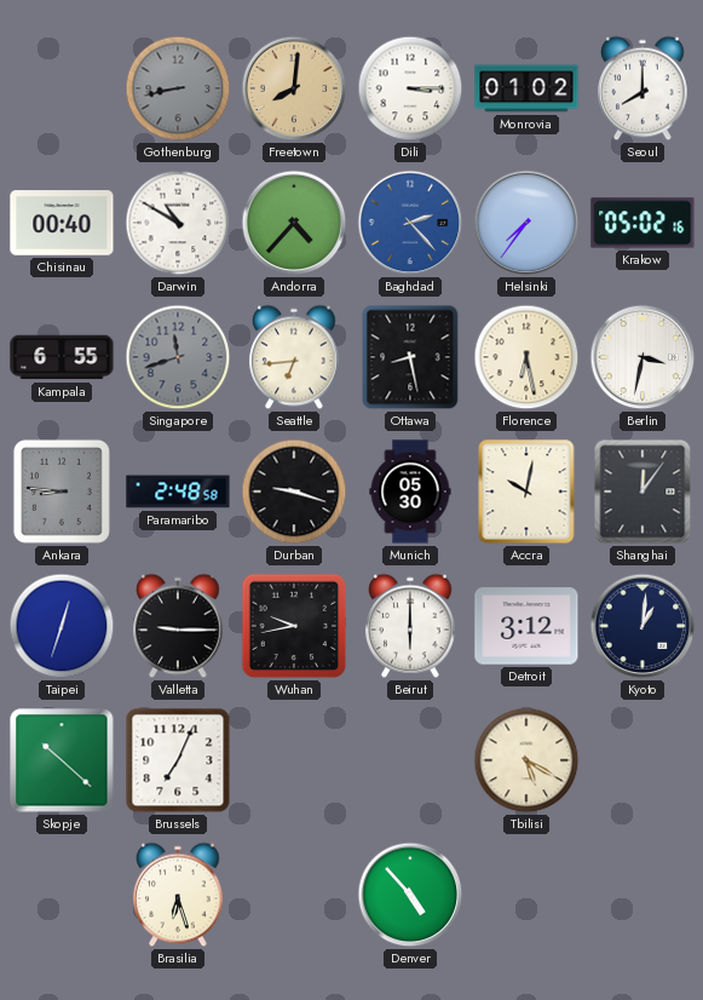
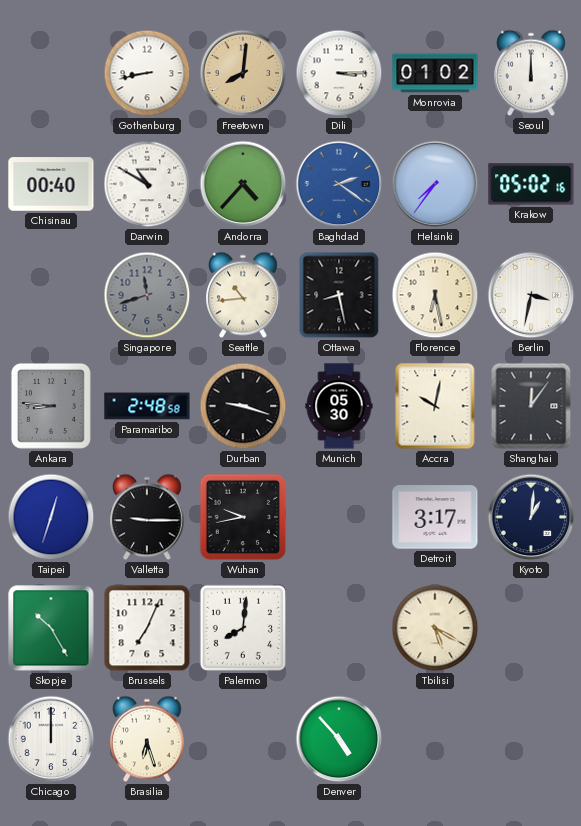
Gothenburg dial: grey -> white
Seoul: 8:00 -> 12:00
Baghdad: 2:23 -> 2:21
Kampala: 6:55 -> none
Seattle: 6:44 -> 10:44
Beirut: 6:00 -> none
Detroit: 3:12 -> 3:17
Skopje: 10:22 -> 10:25
Palermo: none -> 8:01
Chicago: none -> 12:00
